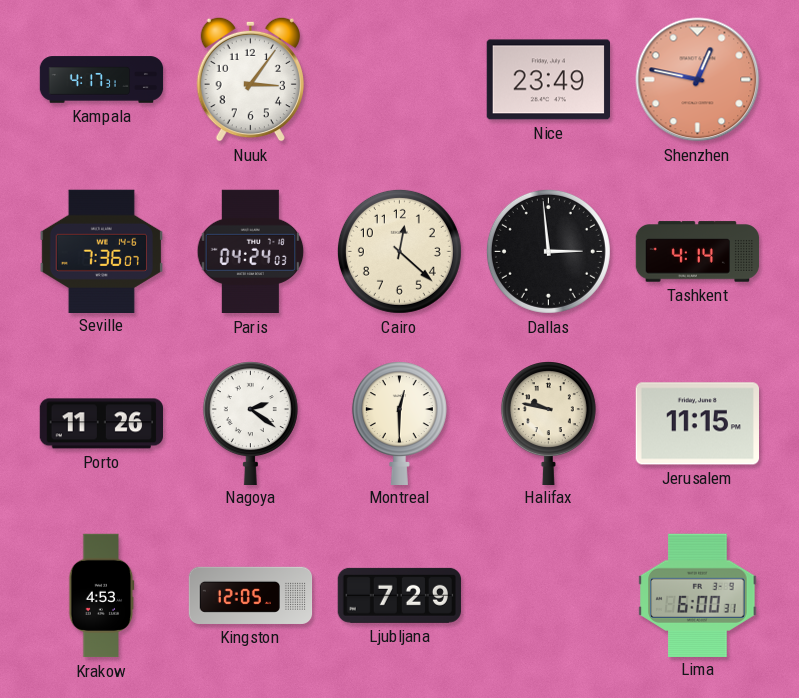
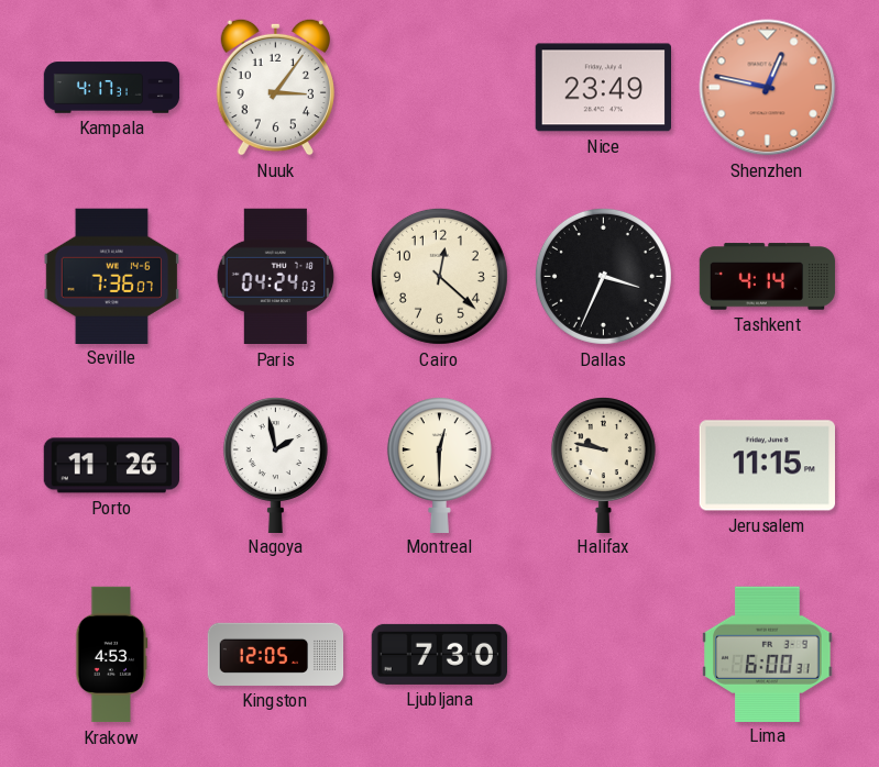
Dallas: 2:59 -> 3:34
Nagoya: 2:21 -> 1:58
Ljubljana: 7:29 -> 7:30
